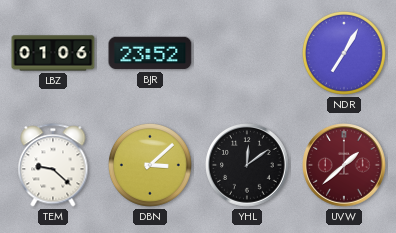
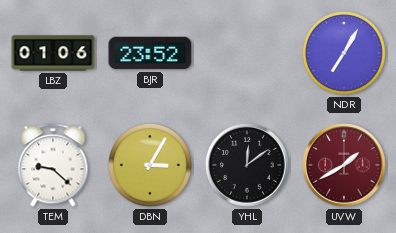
DBN: 3:08 -> 3:05
UVW: 1:38 -> 1:40
